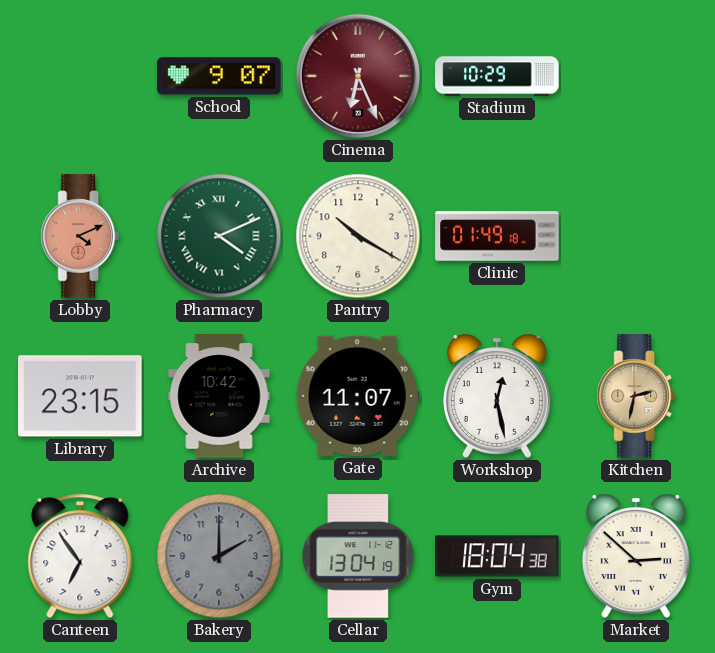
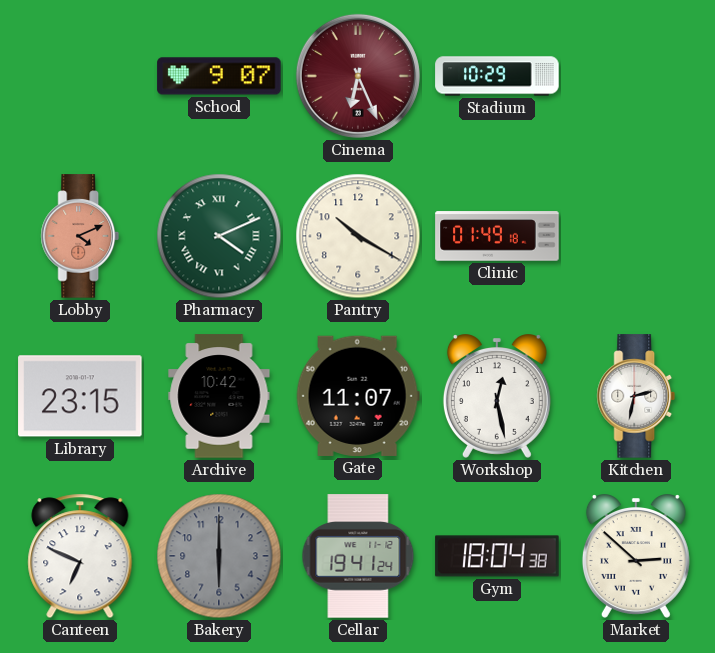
Kitchen dial: champagne -> white
Canteen: 6:54 -> 6:49
Bakery: 2:00 -> 6:00
Cellar: 13:04 -> 19:41
